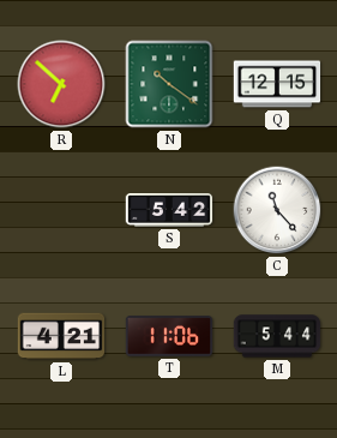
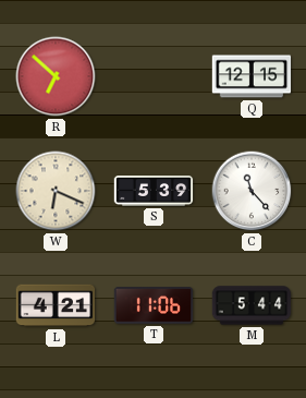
N: 10:21 -> none
W: none -> 6:19
S: 5:42 -> 5:39
